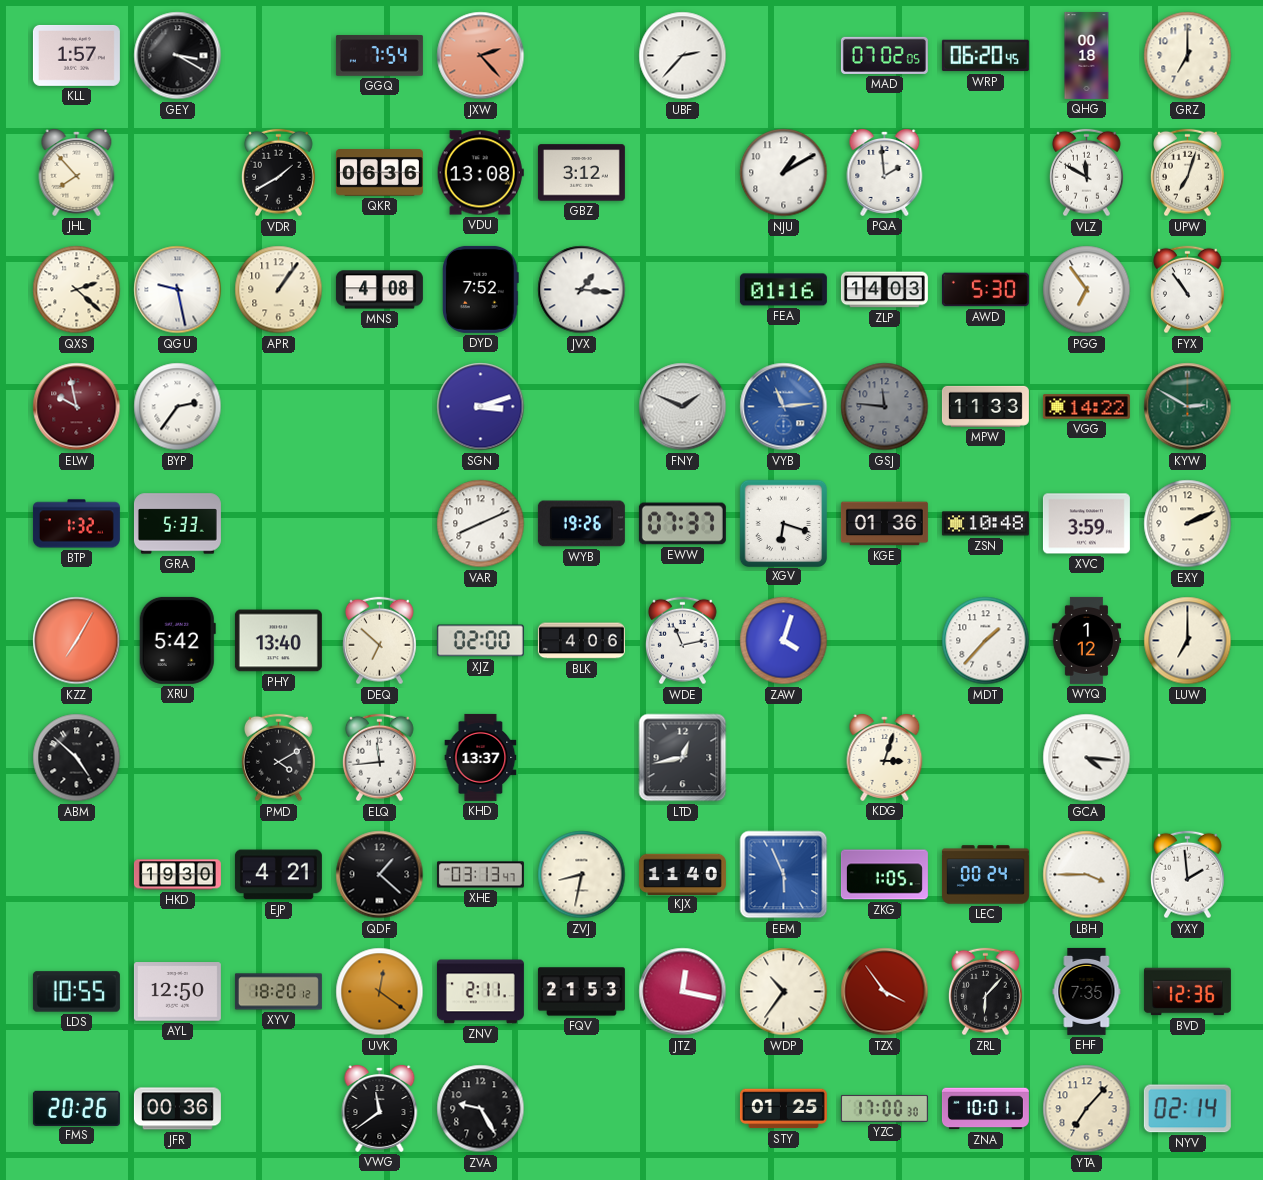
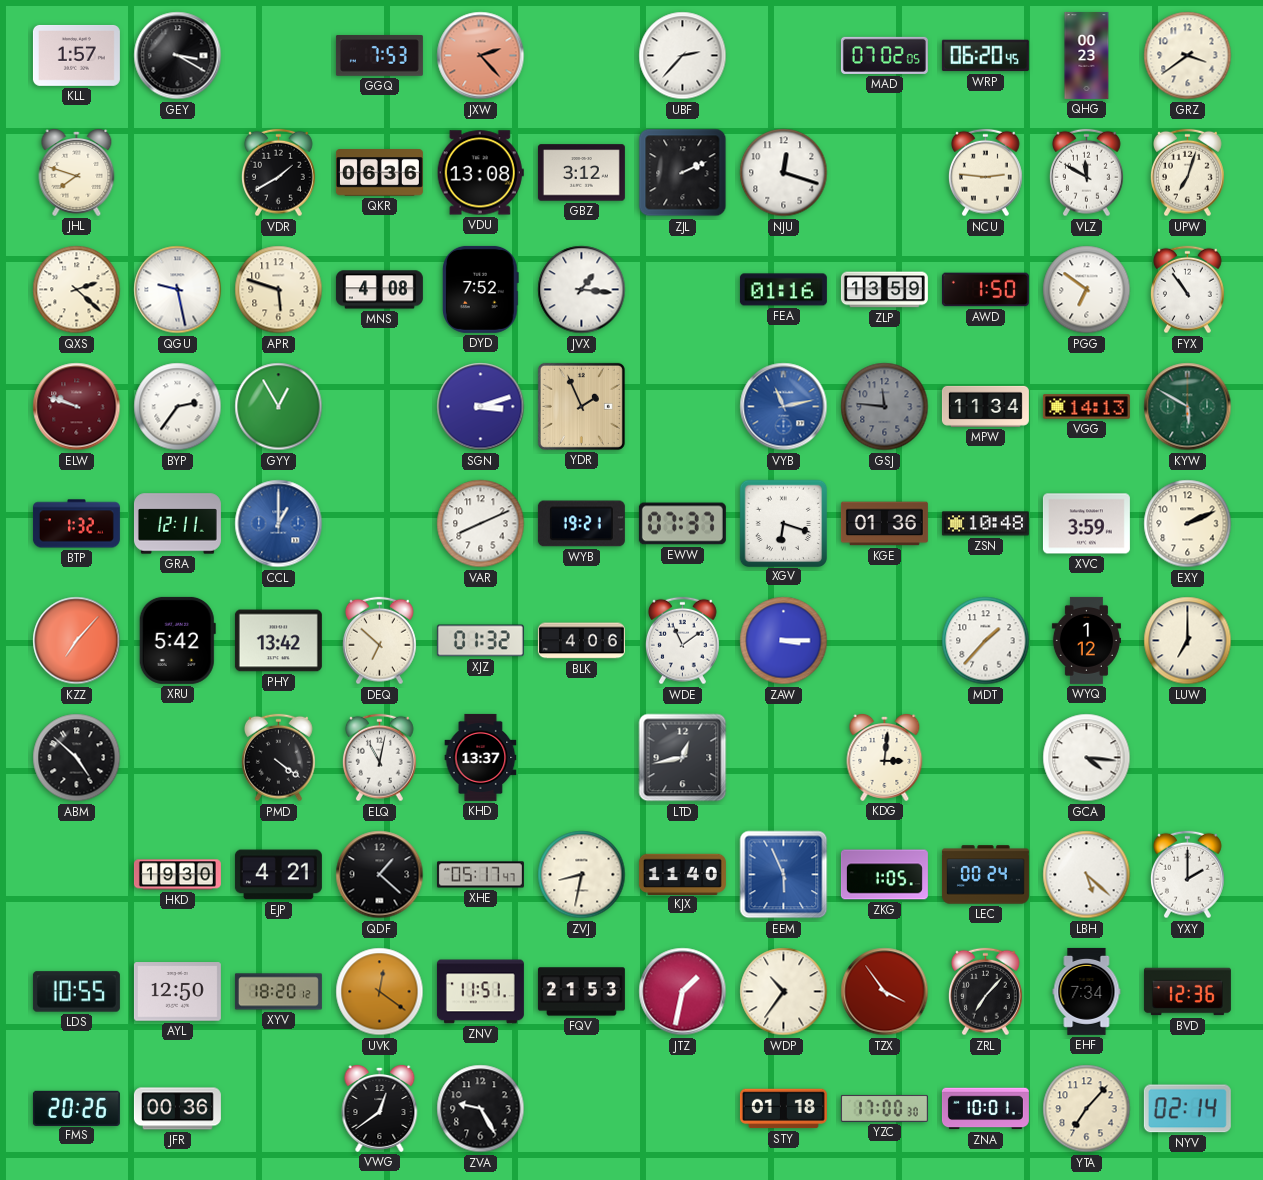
GGQ: 7:54 -> 7:53
QHG: 00:18 -> 00:23
GRZ: 7:00 -> 3:39
JHL: 7:53 -> 7:48
ZJL: none -> 2:11
NJU: 1:10 -> 12:18
PQA: 1:59 -> none
NCU: none -> 2:46
APR: 1:06 -> 5:48
ZLP: 14:03 -> 13:59
AWD: 5:30 -> 1:50
PGG: 6:54 -> 6:51
ELW: 9:58 -> 9:48
GYY: none -> 12:55
YDR: none -> 1:56
FNY: 1:49 -> none
VYB: 11:14 -> 11:13
MPW: 11:33 -> 11:34
VGG: 14:22 -> 14:13
KYW: 2:50 -> 5:50
GRA: 5:33 -> 12:11
CCL: none -> 1:00
WYB: 19:26 -> 19:21
KZZ: 7:05 -> 7:07
PHY: 13:40 -> 13:42
XJZ: 02:00 -> 01:32
WDE: 11:13 -> 11:09
ZAW: 4:03 -> 3:15
PMD: 4:10 -> 4:21
ELQ: 11:44 -> 11:02
KDG: 3:03 -> 3:01
XHE: 03:13 -> 05:17
LBH: 3:45 -> 5:22
YXY: 1:59 -> 2:00
ZNV: 2:11 -> 11:51
JTZ: 12:17 -> 1:32
ZRL: 6:07 -> 7:07
EHF: 7:35 -> 7:34
VWG: 11:39 -> 12:39
STY: 01:25 -> 01:18
